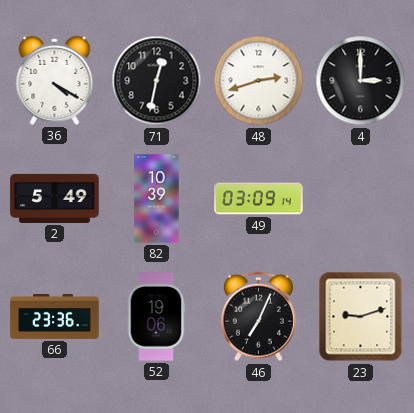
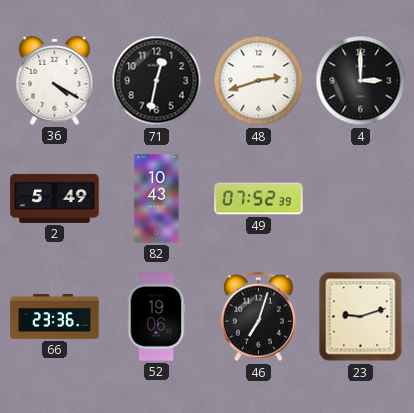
82: 10:39 -> 10:43
49: 03:09 -> 07:52
46: 7:04 -> 7:03
